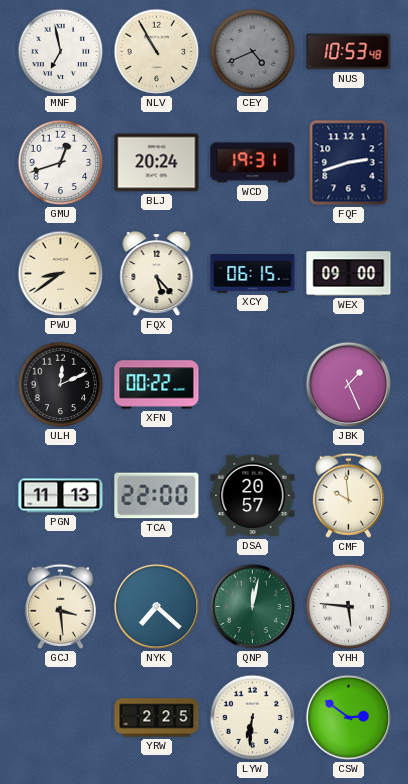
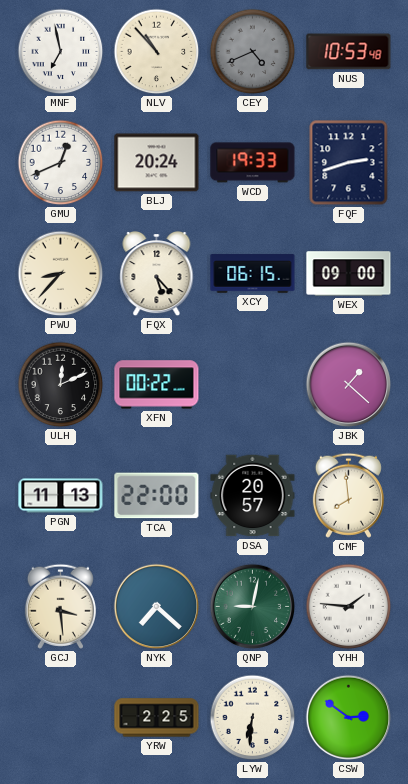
NLV: 10:55 -> 10:53
GMU: 12:42 -> 12:41
WCD: 19:31 -> 19:33
PWU: 8:39 -> 8:37
JBK: 1:26 -> 1:22
CMF: 9:59 -> 7:59
QNP: 12:02 -> 9:02
YHH: 5:46 -> 1:46
